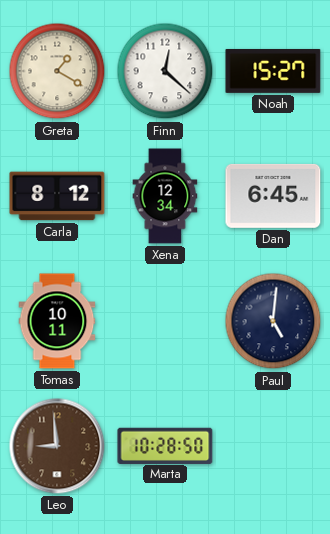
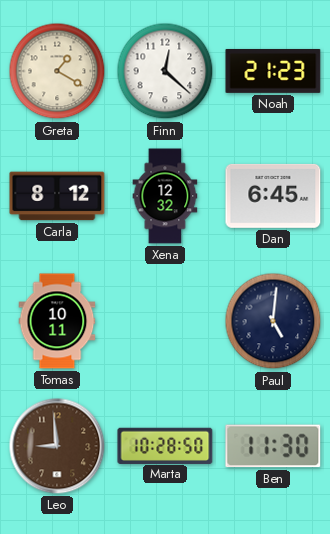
Noah: 15:27 -> 21:23
Xena: 12:34 -> 12:32
Ben: none -> 11:30
